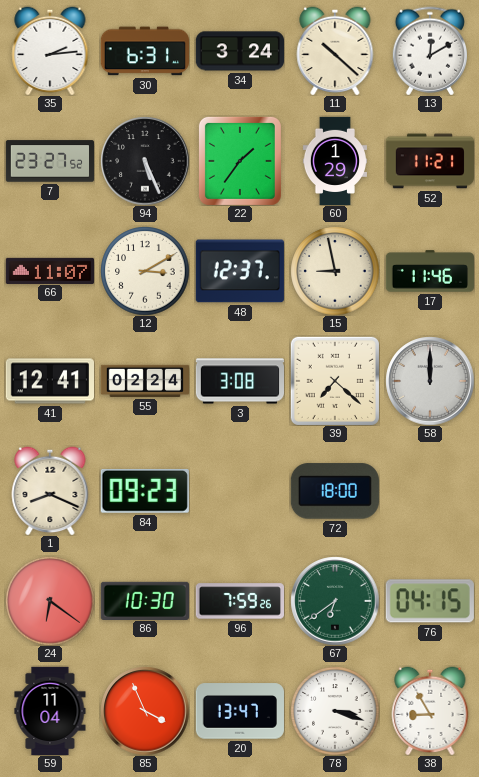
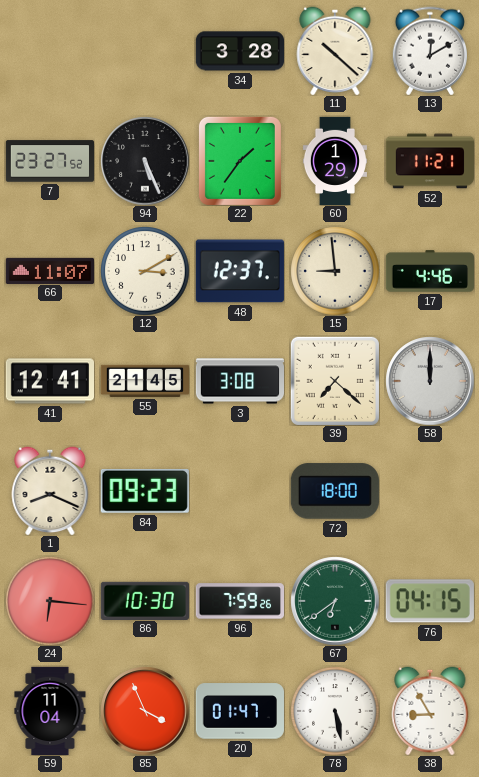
35: 2:14 -> none
30: 6:31 -> none
34: 3:24 -> 3:28
15: 8:58 -> 8:59
17: 11:46 -> 4:46
55: 02:24 -> 21:45
24: 6:21 -> 6:16
20: 13:47 -> 01:47
78: 3:18 -> 5:28
